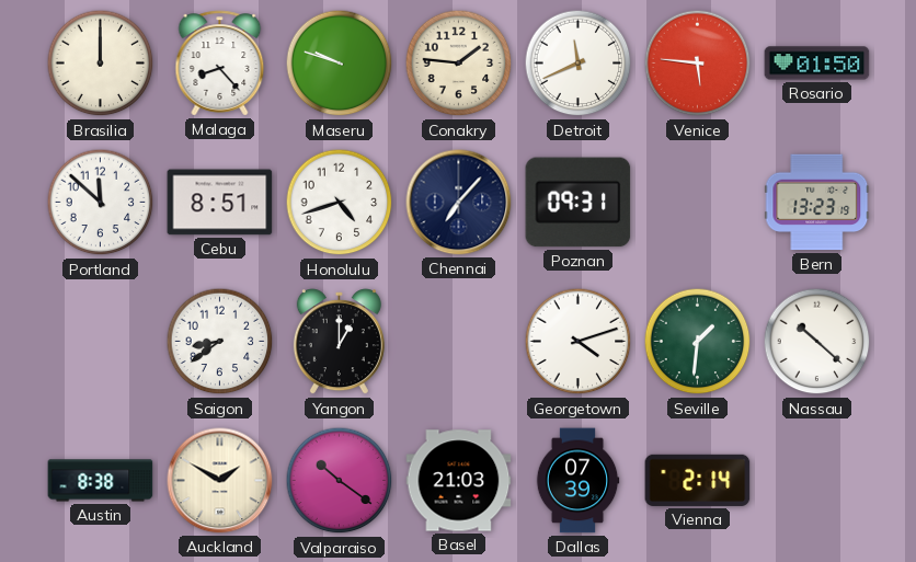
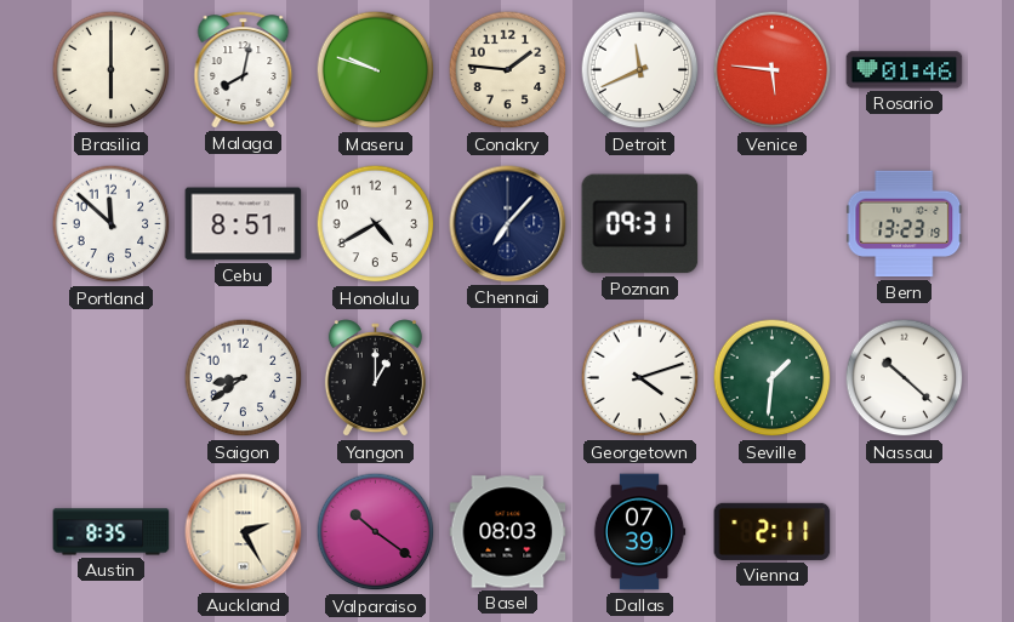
Brasilia: 12:00 -> 6:00
Malaga: 8:23 -> 8:02
Rosario: 01:50 -> 01:46
Honolulu: 4:42 -> 4:40
Austin: 8:38 -> 8:35
Auckland: 1:50 -> 2:25
Basel: 21:03 -> 08:03
Vienna: 2:14 -> 2:11
